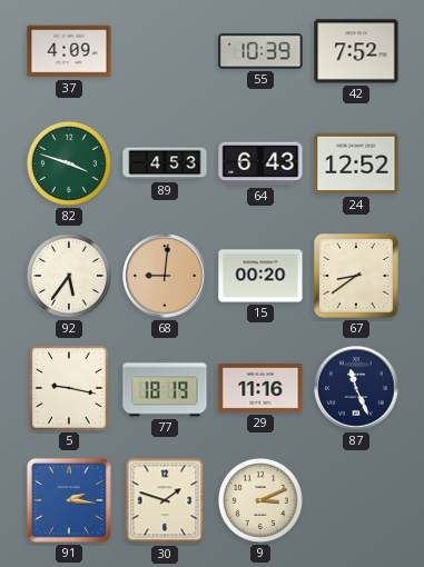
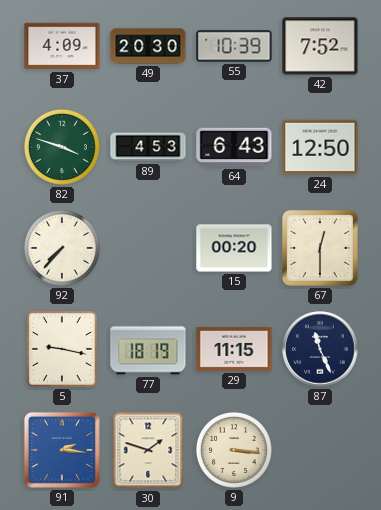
49: none -> 20:30
24: 12:52 -> 12:50
92: 5:36 -> 7:37
68: 9:01 -> none
67: 8:39 -> 12:30
29: 11:16 -> 11:15
9: 3:11 -> 3:16
